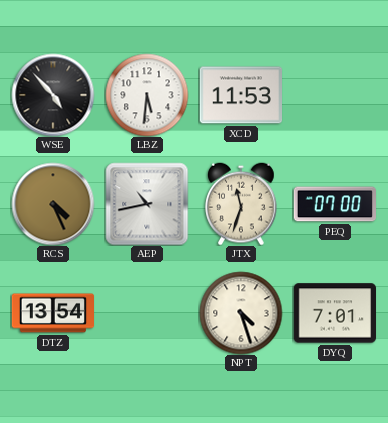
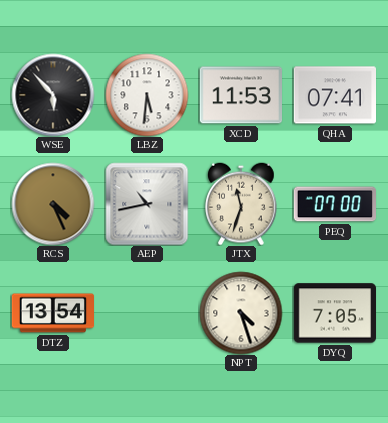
WSE: 4:53 -> 5:53
QHA: none -> 07:41
DYQ: 7:01 -> 7:05
